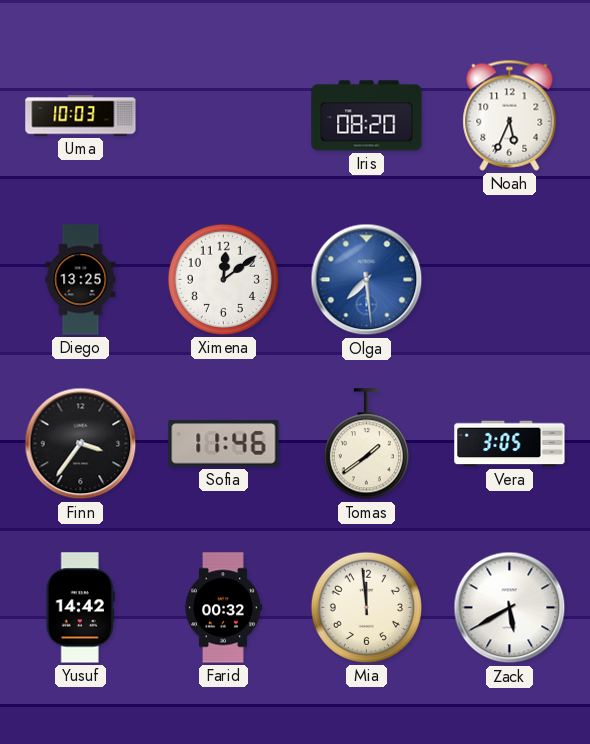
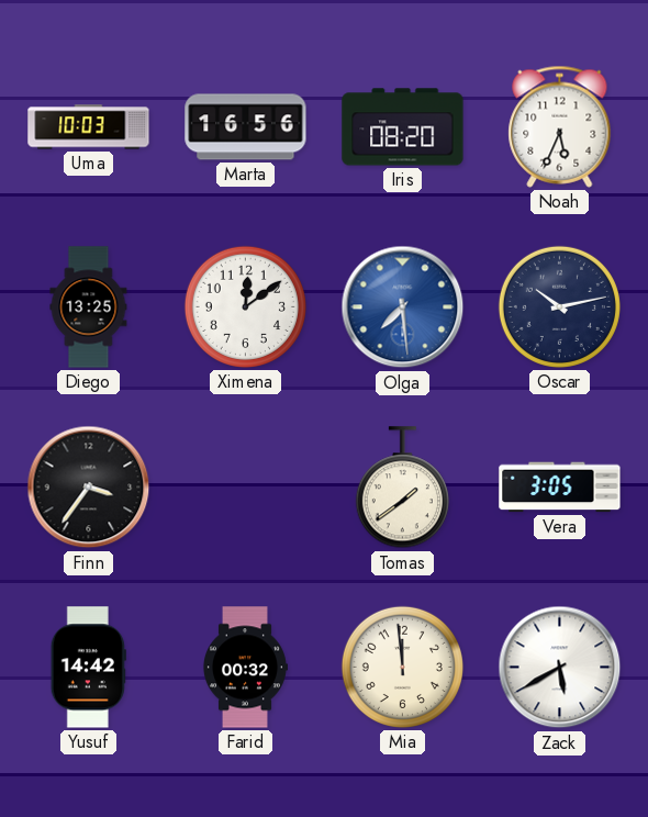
Marta: none -> 16:56
Oscar: none -> 10:13
Sofia: 11:46 -> none
